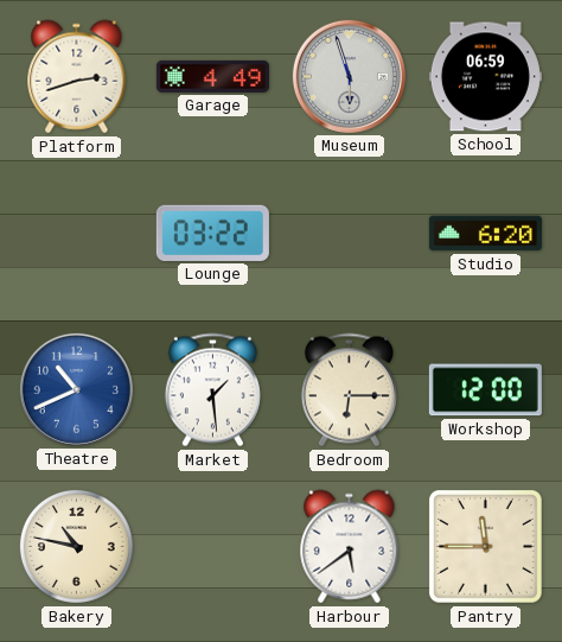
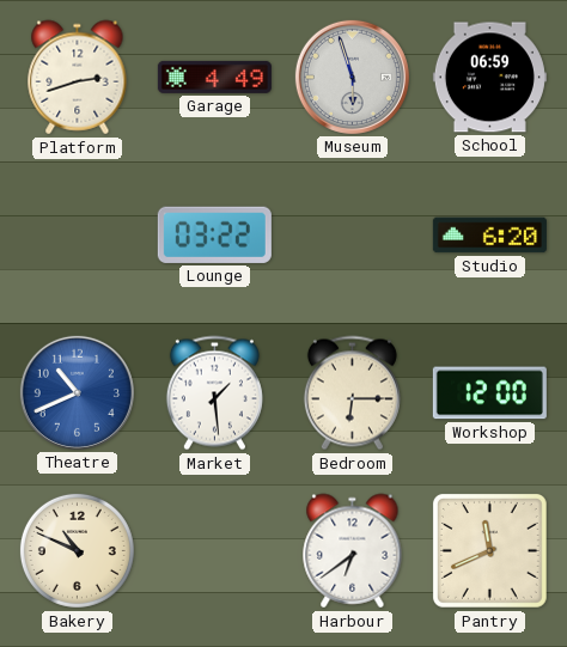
Bakery: 10:47 -> 10:49
Harbour: 5:39 -> 6:39
Pantry: 11:45 -> 11:41
